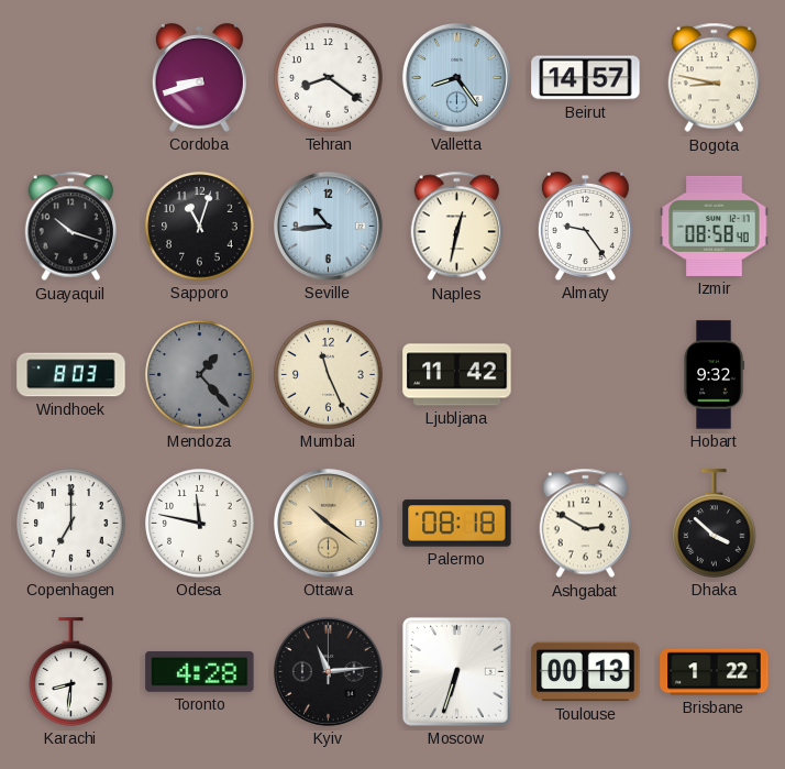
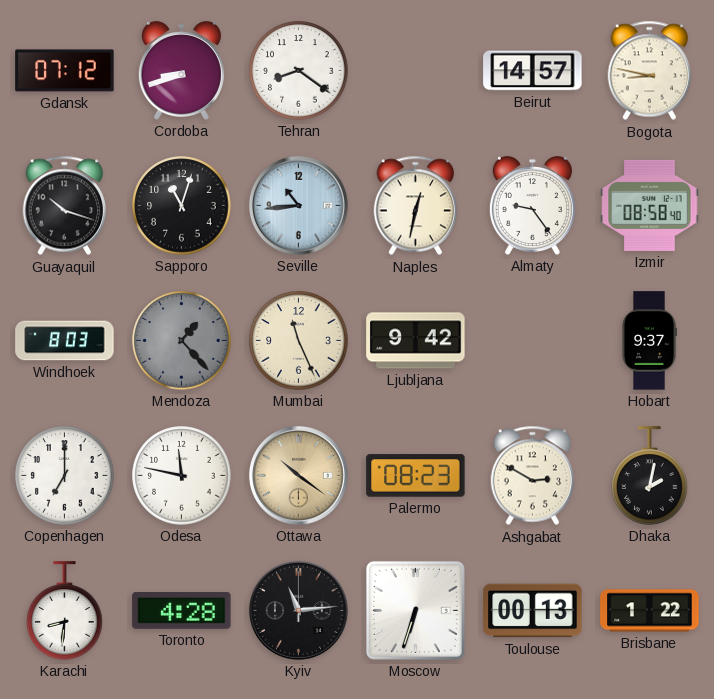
Gdansk: none -> 07:12
Valletta: 8:24 -> none
Ljubljana: 11:42 -> 9:42
Hobart: 9:32 -> 9:37
Palermo: 08:18 -> 08:23
Dhaka: 3:52 -> 2:02
